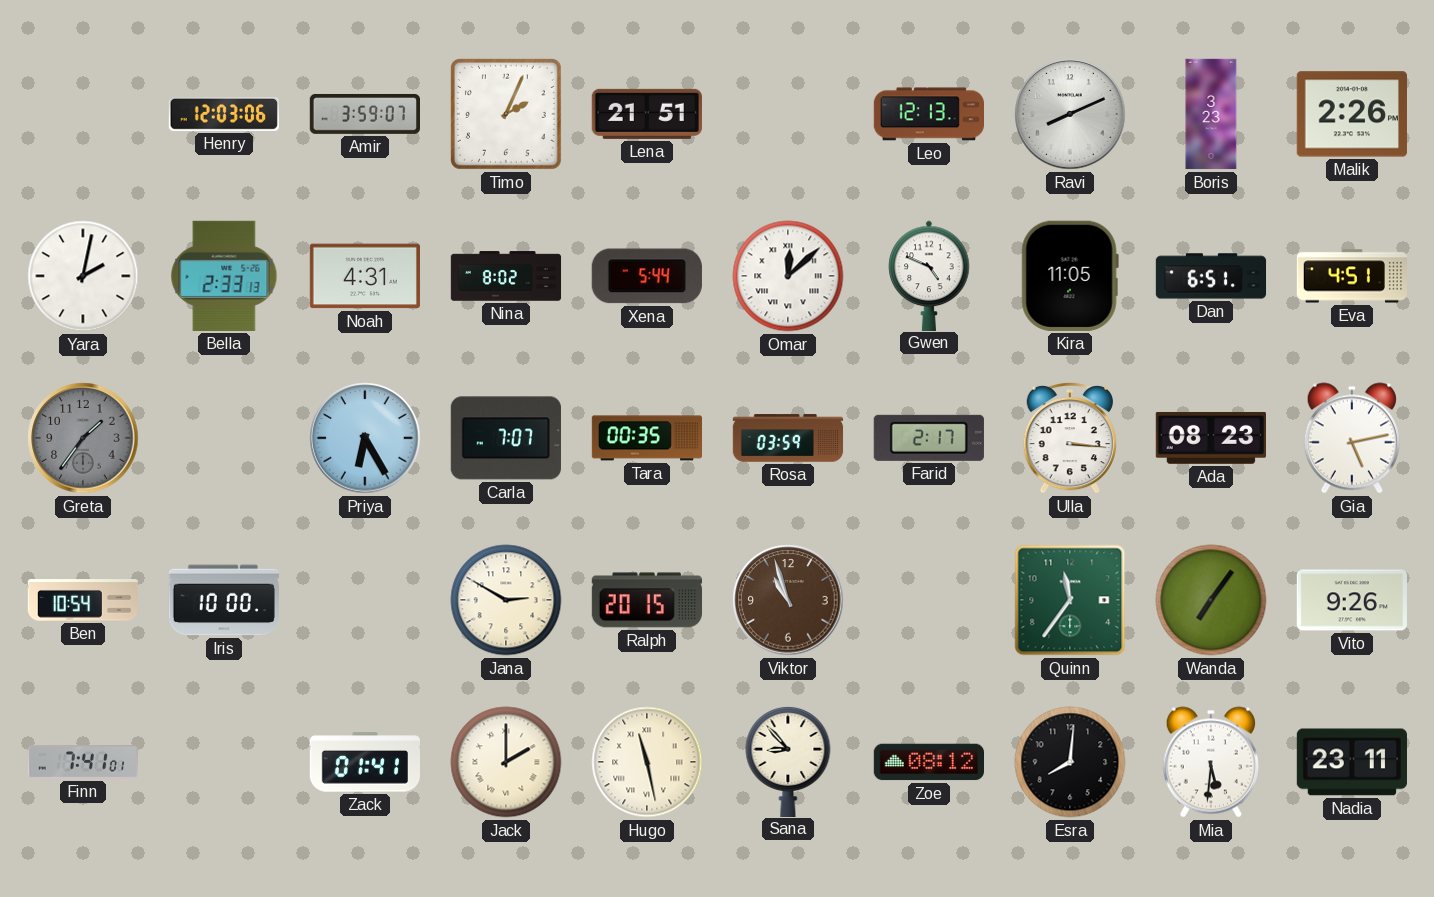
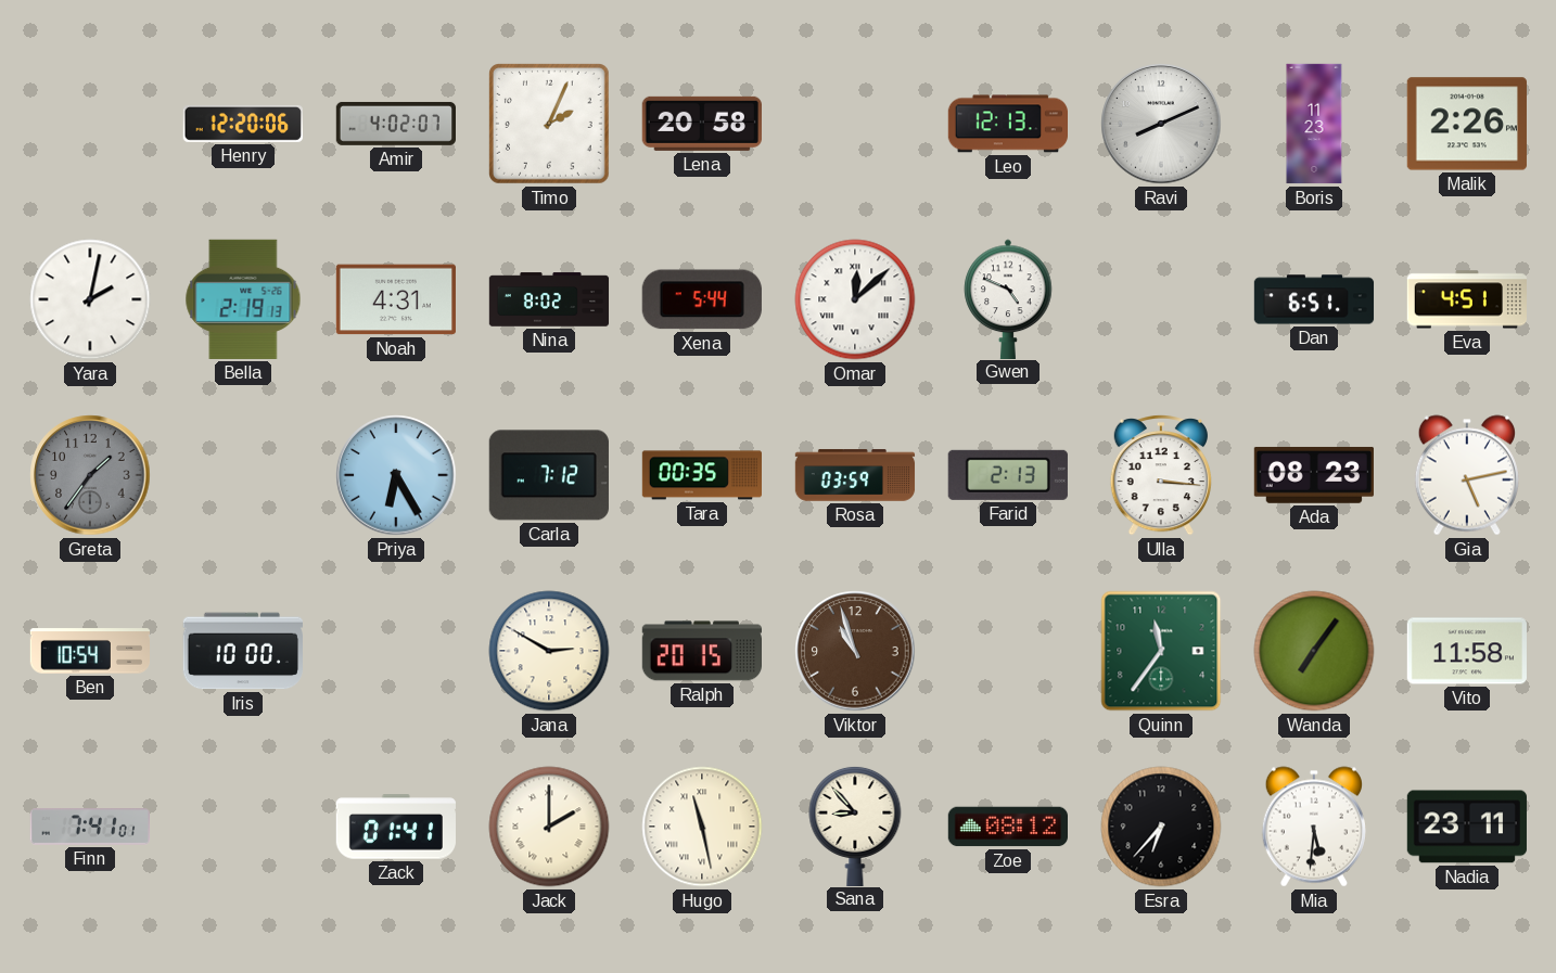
Henry: 12:03 -> 12:20
Amir: 3:59 -> 4:02
Lena: 21:51 -> 20:58
Boris: 3:23 -> 11:23
Bella: 2:33 -> 2:19
Kira: 11:05 -> none
Carla: 7:07 -> 7:12
Farid: 2:17 -> 2:13
Vito: 9:26 -> 11:58
Esra: 8:01 -> 6:37
